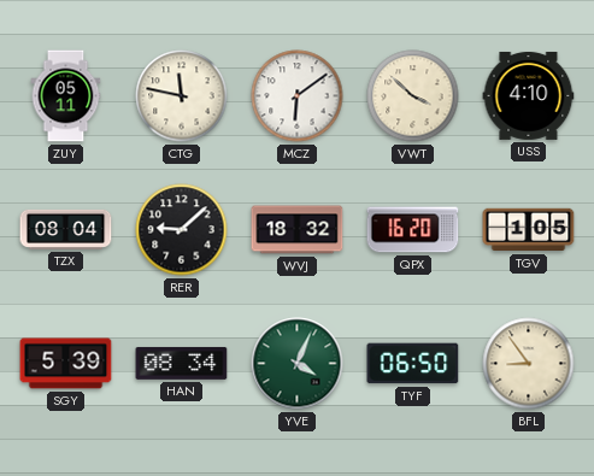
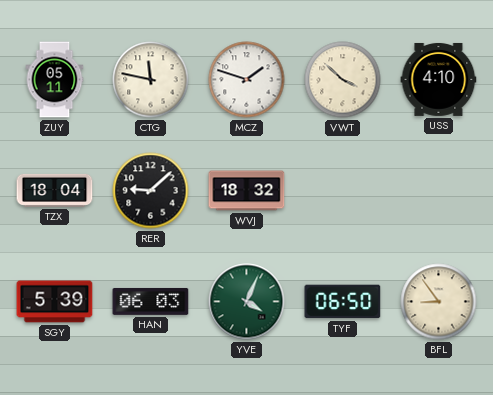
MCZ: 6:09 -> 1:48
TZX: 08:04 -> 18:04
QPX: 16:20 -> none
TGV: 1:05 -> none
HAN: 08:34 -> 06:03
